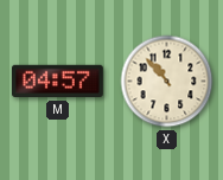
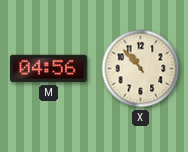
M: 04:57 -> 04:56
